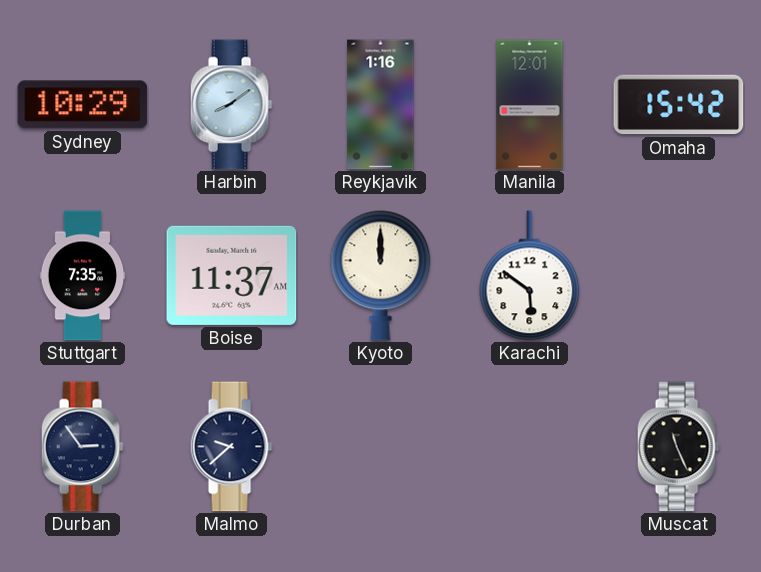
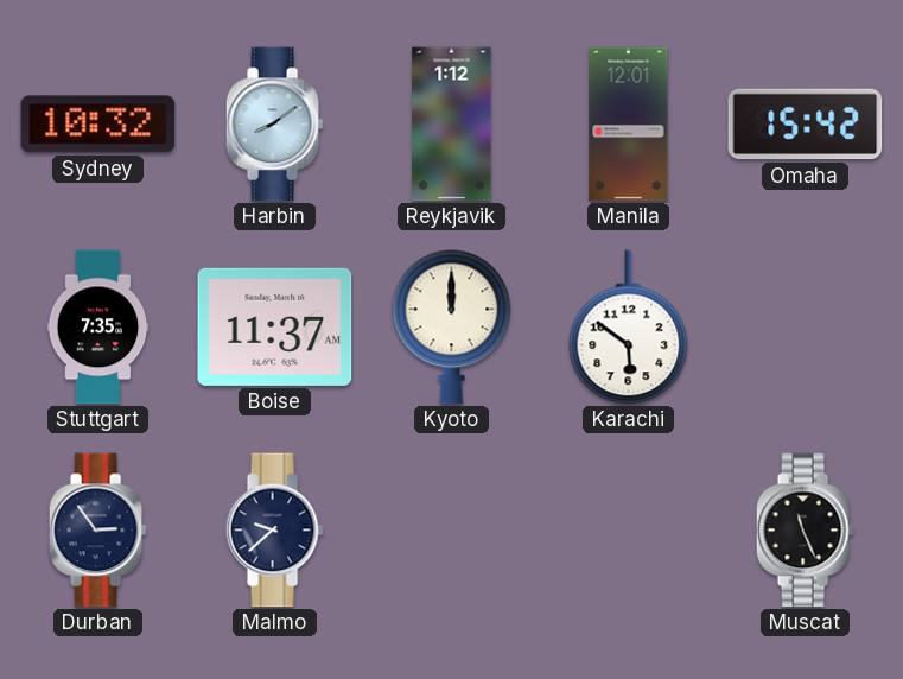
Sydney: 10:29 -> 10:32
Reykjavik: 1:16 -> 1:12
